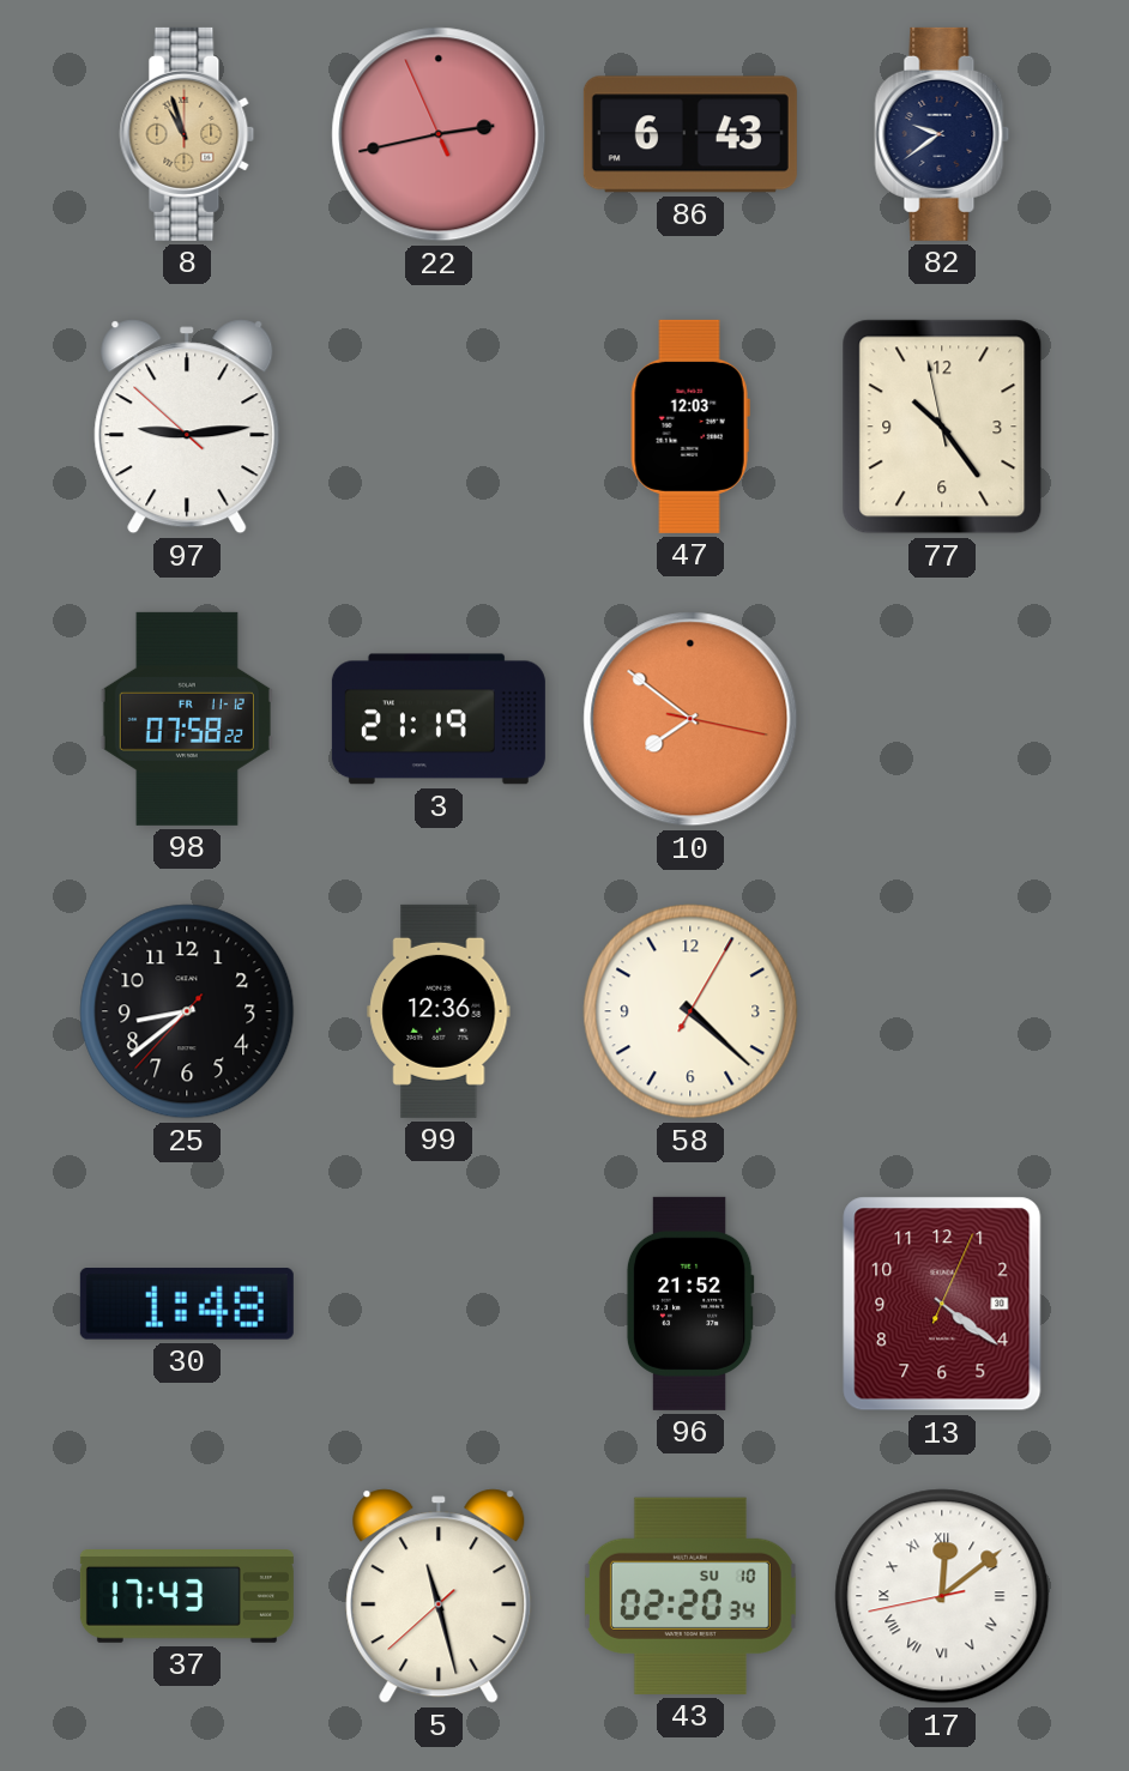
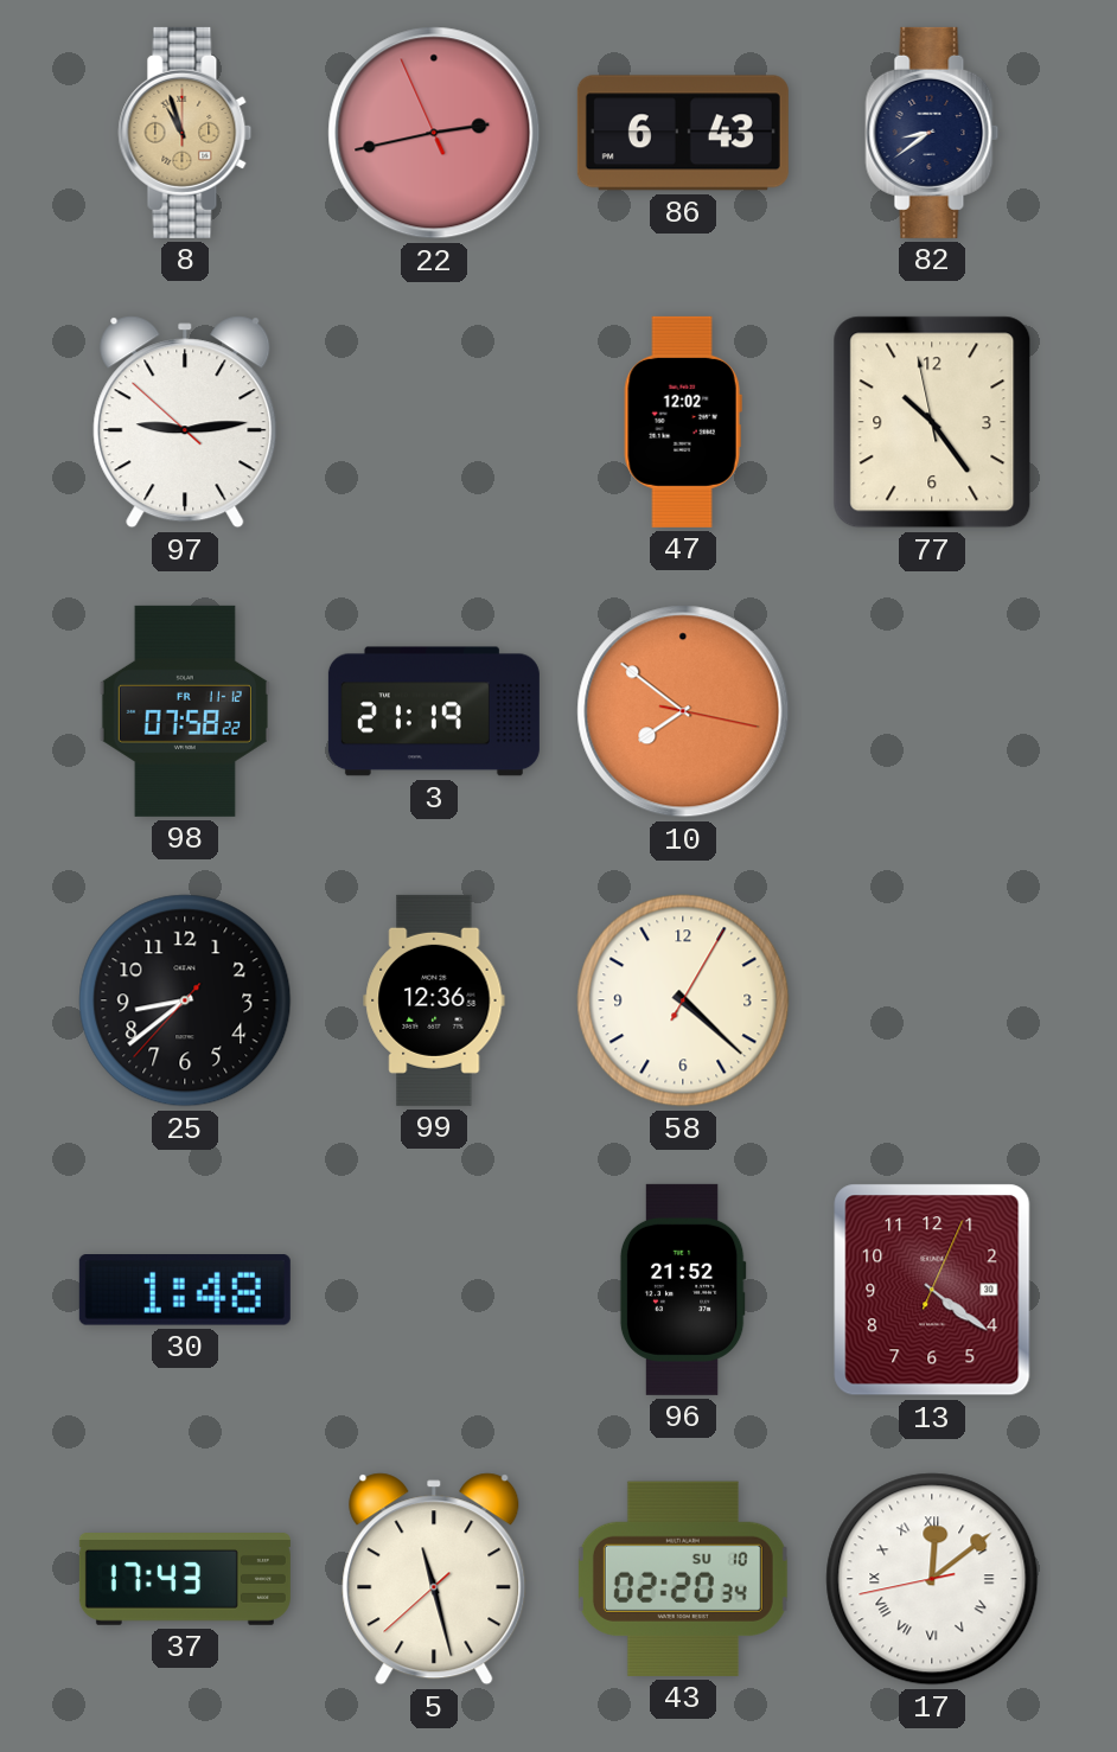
82: 9:39 -> 8:39
47: 12:03 -> 12:02
